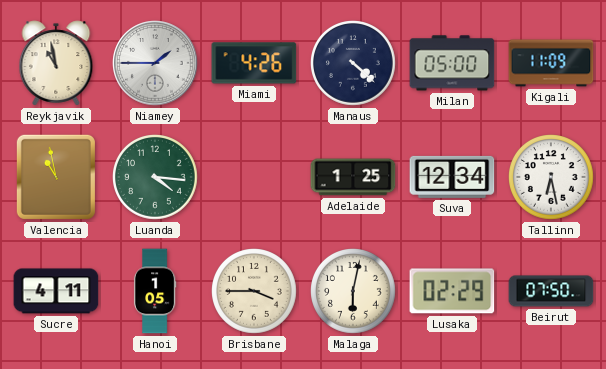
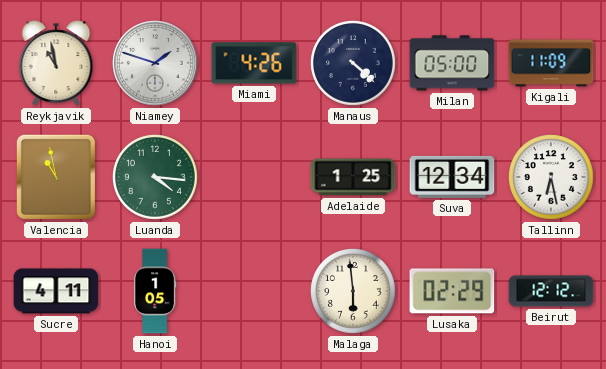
Niamey: 1:45 -> 1:48
Brisbane: 3:45 -> none
Malaga: 6:02 -> 5:59
Beirut: 07:50 -> 12:12
